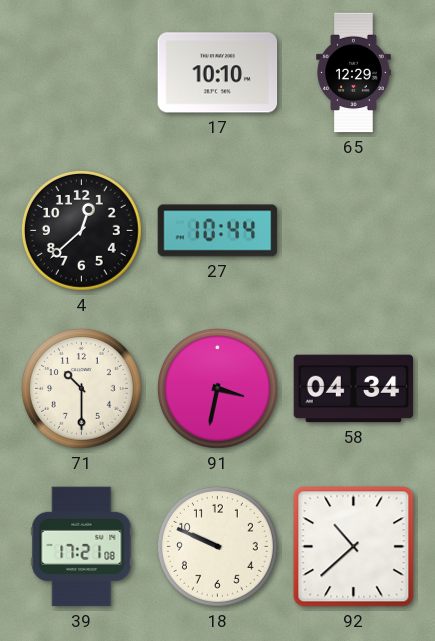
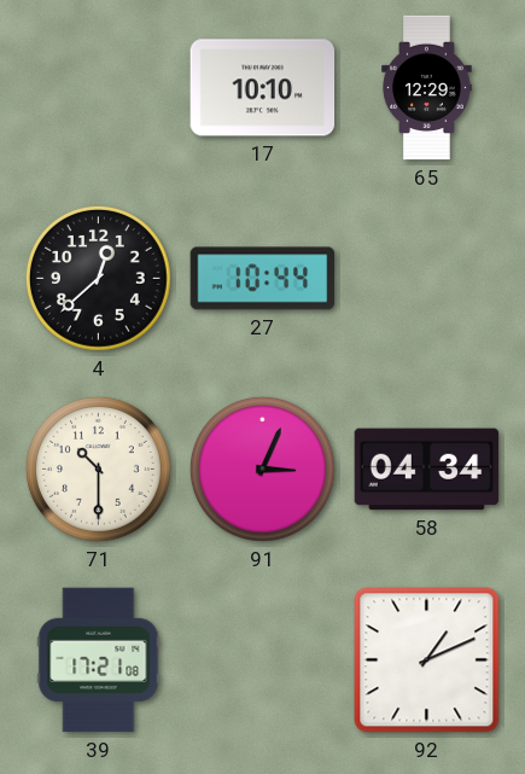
91: 3:32 -> 3:04
18: 9:49 -> none
92: 10:38 -> 1:11
